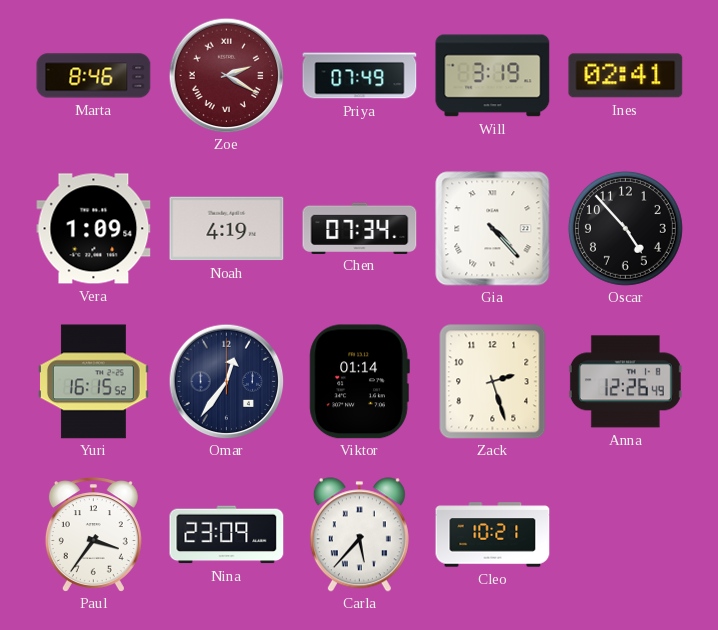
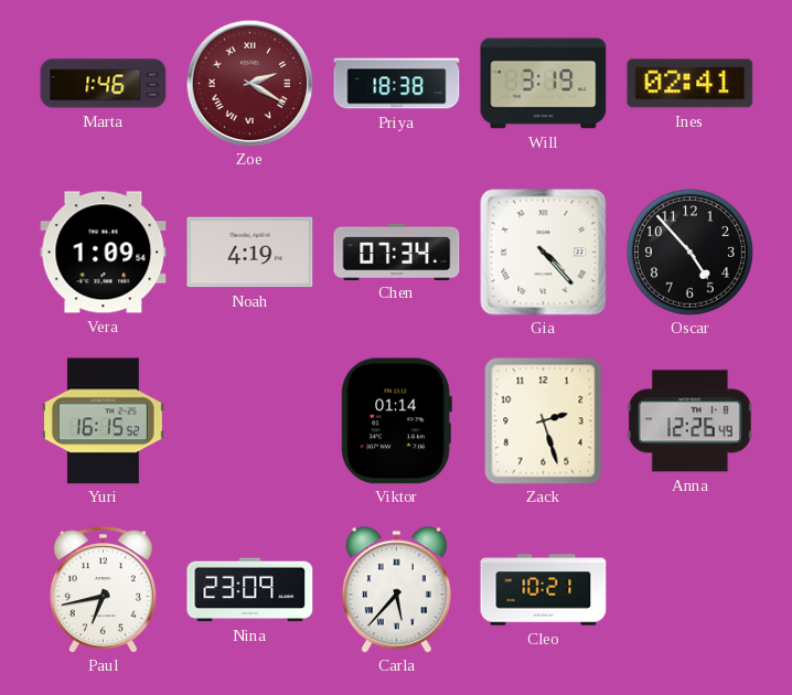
Marta: 8:46 -> 1:46
Priya: 07:49 -> 18:38
Omar: 12:36 -> none
Paul: 3:36 -> 6:43
